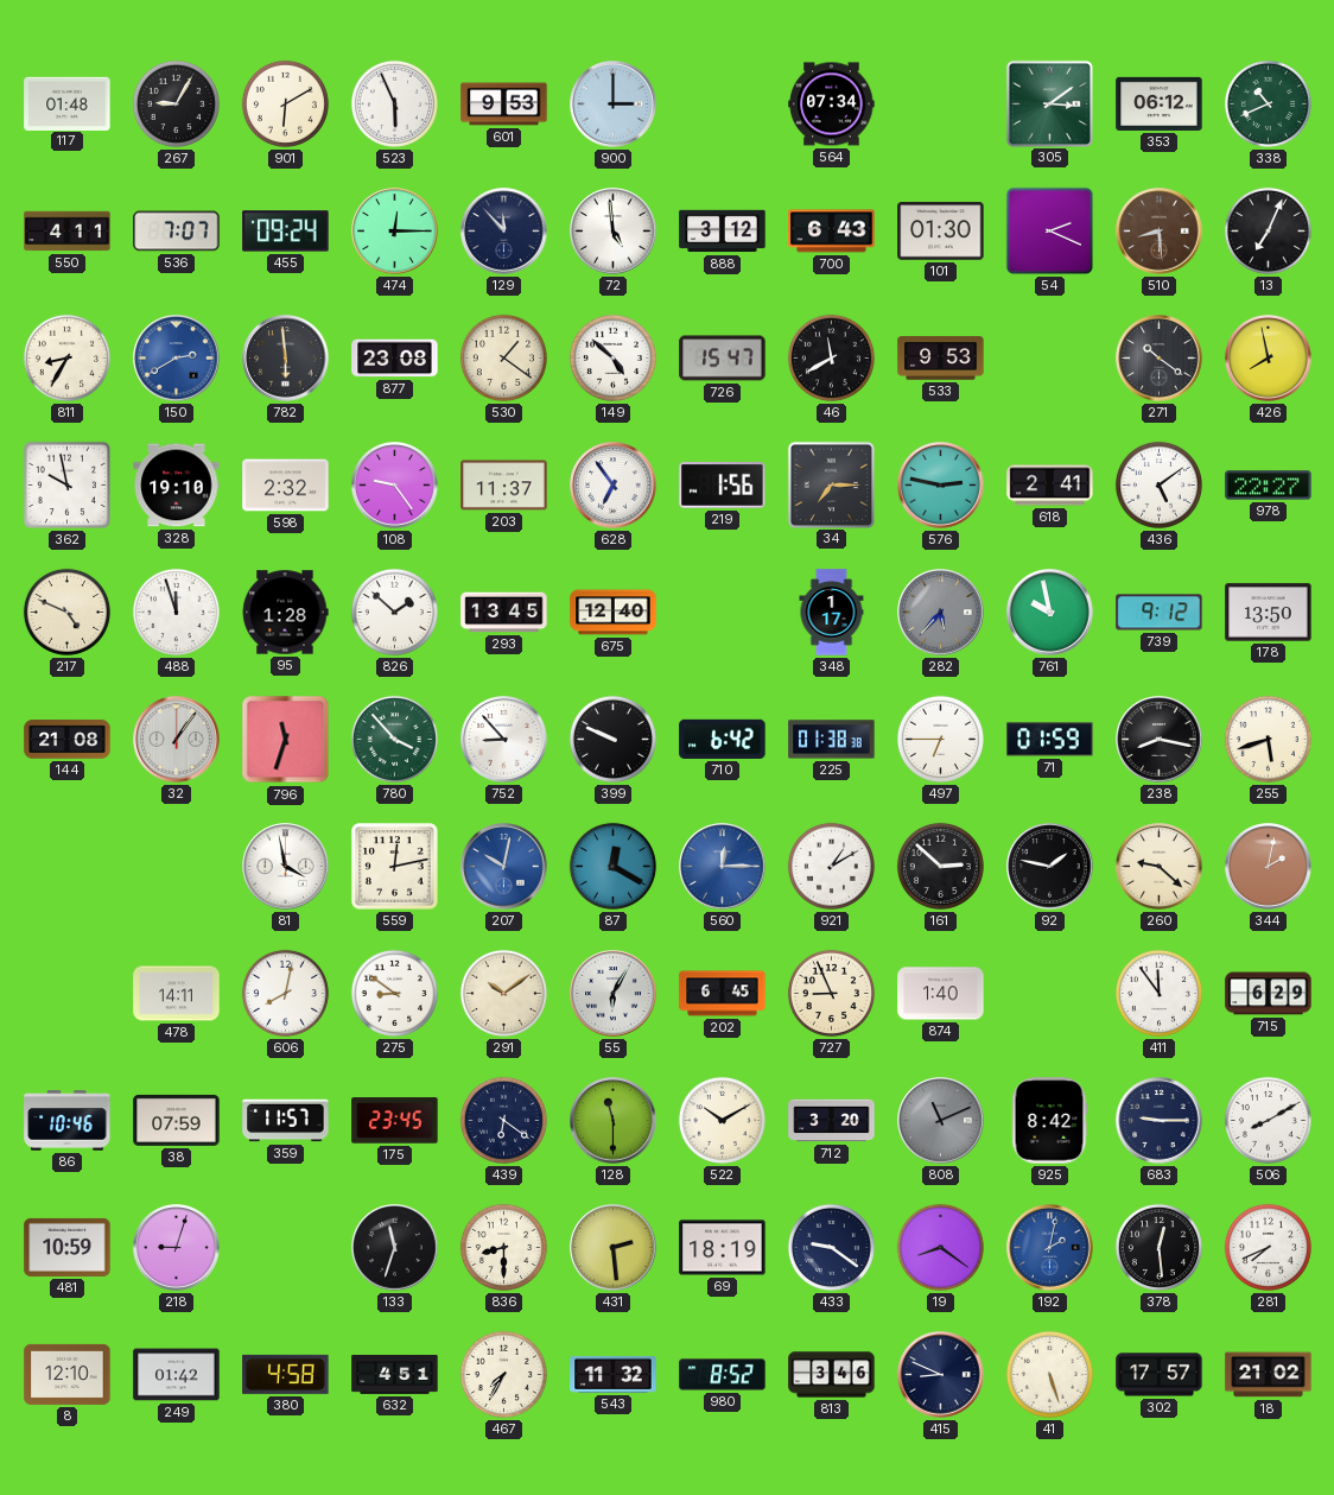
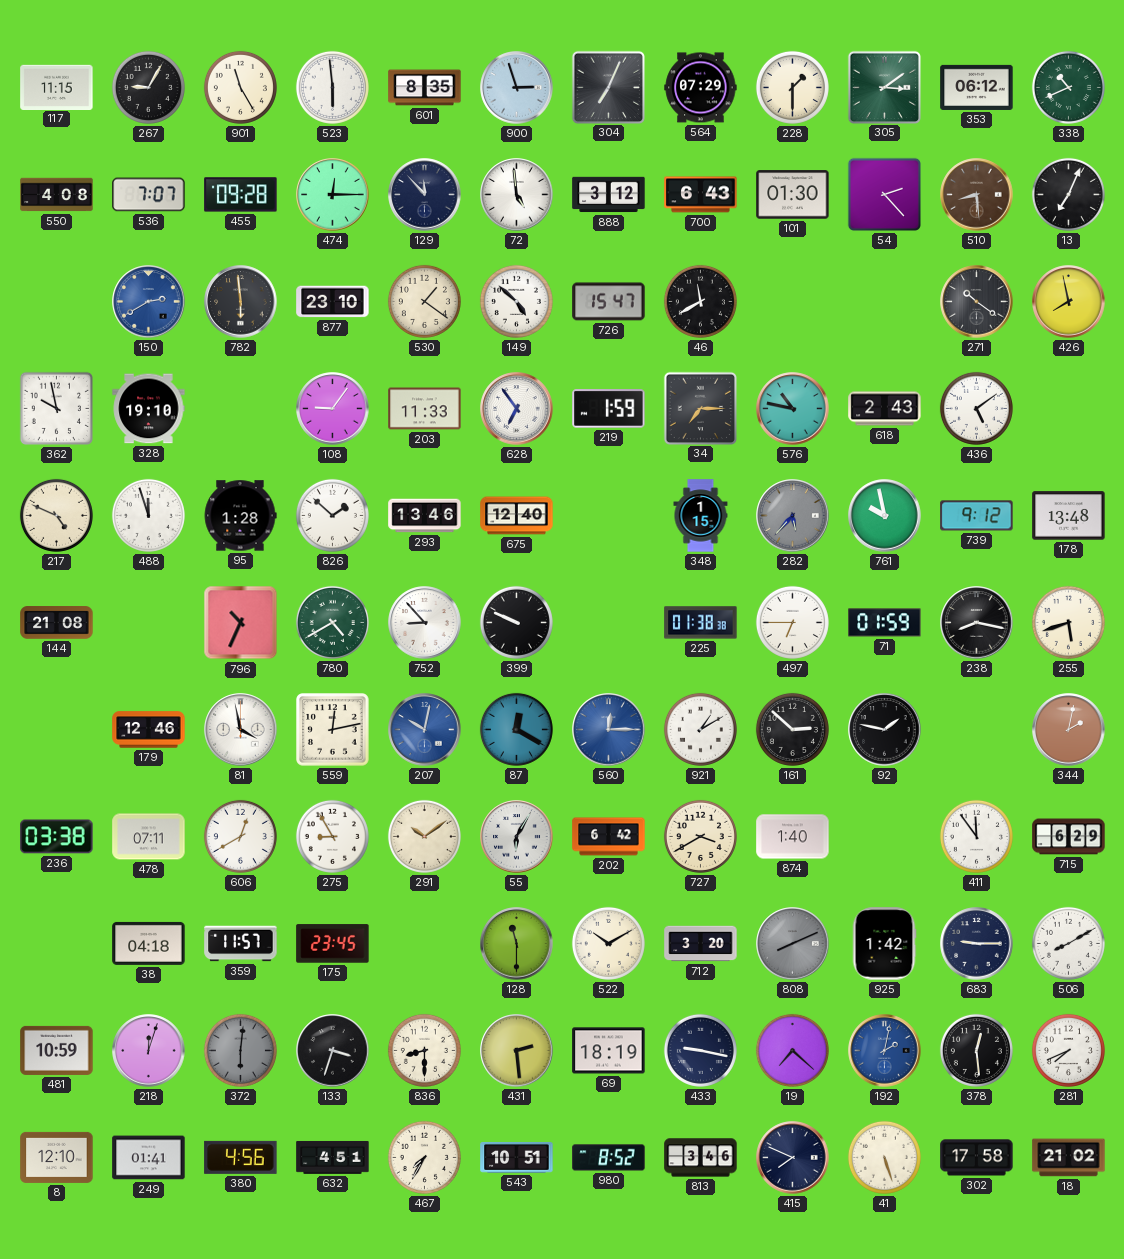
117: 01:48 -> 11:15
901: 6:10 -> 11:25
523: 5:56 -> 5:59
601: 9:53 -> 8:35
900: 3:00 -> 2:57
304: none -> 7:04
564: 07:34 -> 07:29
228: none -> 1:30
550: 4:11 -> 4:08
455: 09:24 -> 09:28
54: 2:19 -> 2:23
811: 8:35 -> none
877: 23:08 -> 23:10
533: 9:53 -> none
598: 2:32 -> none
108: 9:24 -> 9:06
203: 11:37 -> 11:33
219: 1:56 -> 1:59
576: 2:47 -> 10:47
618: 2:41 -> 2:43
978: 22:27 -> none
293: 13:45 -> 13:46
348: 1:17 -> 1:15
178: 13:50 -> 13:48
32: 1:06 -> none
796: 11:33 -> 10:34
780: 3:53 -> 4:40
710: 6:42 -> none
179: none -> 12:46
260: 9:22 -> none
236: none -> 03:38
478: 14:11 -> 07:11
606: 8:02 -> 12:40
275: 8:51 -> 8:55
202: 6:45 -> 6:42
727: 8:56 -> 3:40
86: 10:46 -> none
38: 07:59 -> 04:18
439: 6:21 -> none
808: 11:11 -> 8:11
925: 8:42 -> 1:42
218: 9:03 -> 12:03
372: none -> 6:01
133: 11:33 -> 3:33
433: 9:21 -> 9:17
19: 8:21 -> 7:22
249: 01:42 -> 01:41
380: 4:58 -> 4:56
543: 11:32 -> 10:51
415: 8:49 -> 7:49
302: 17:57 -> 17:58
